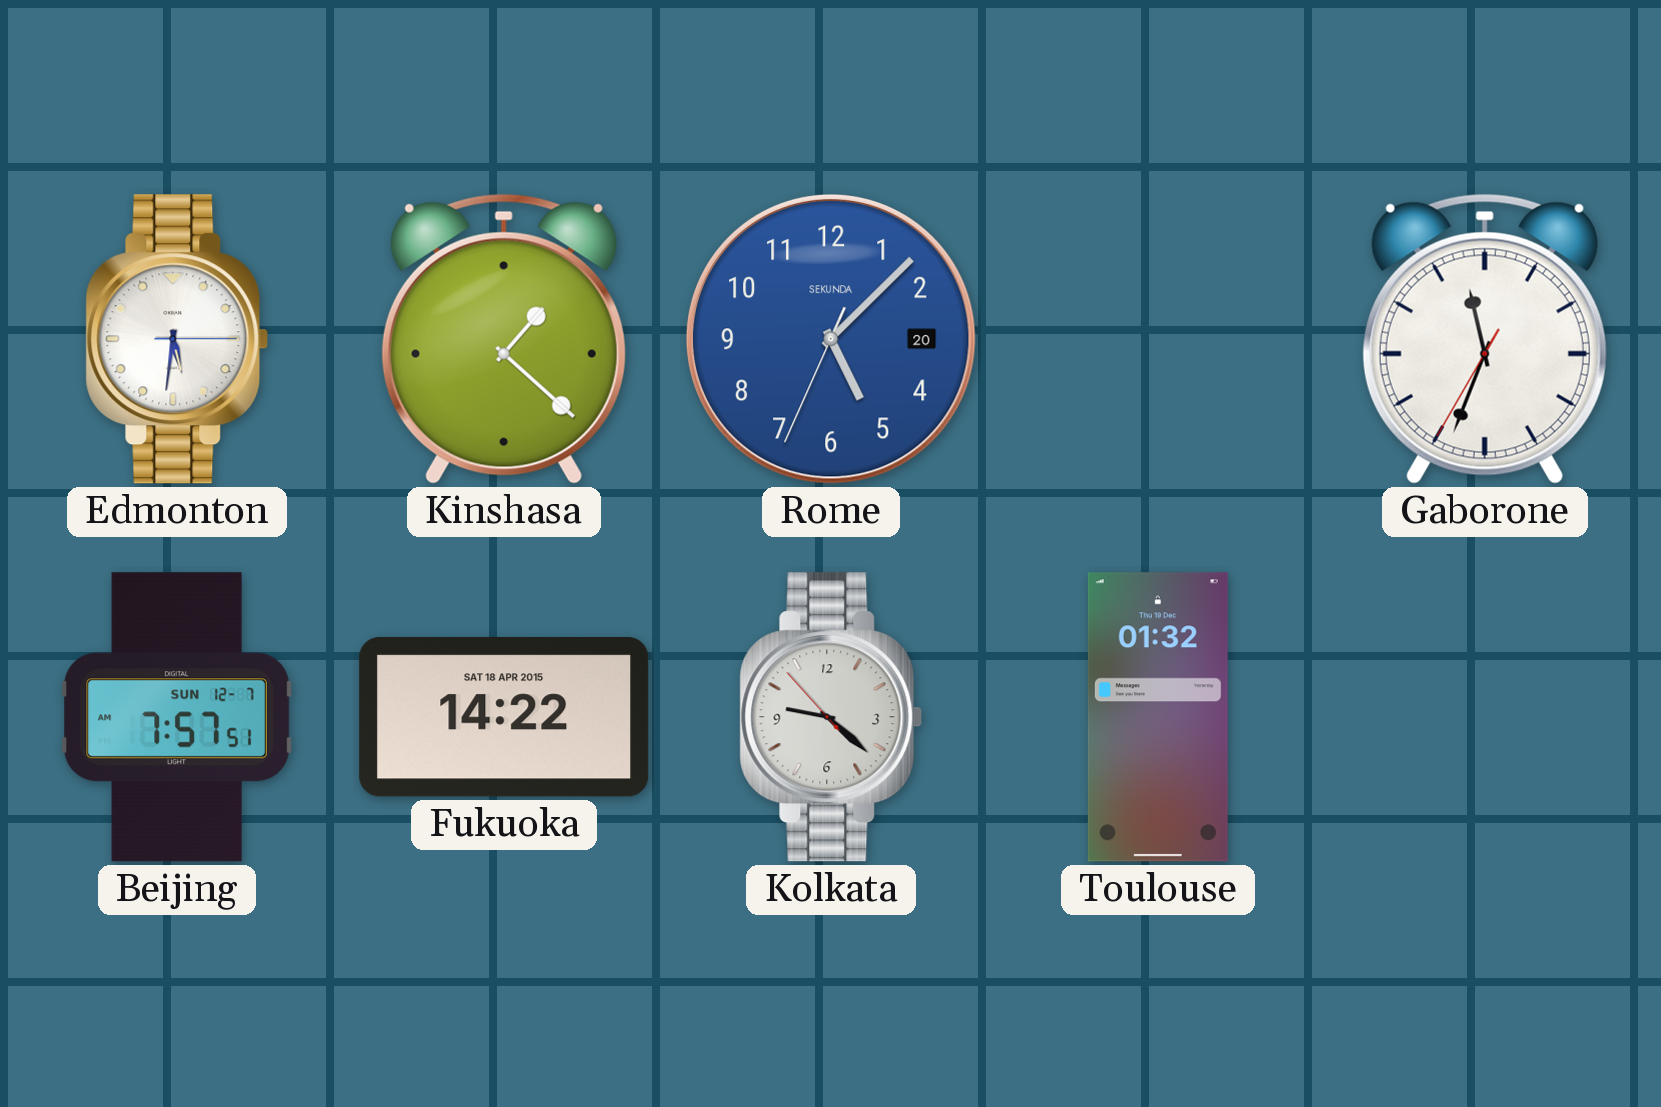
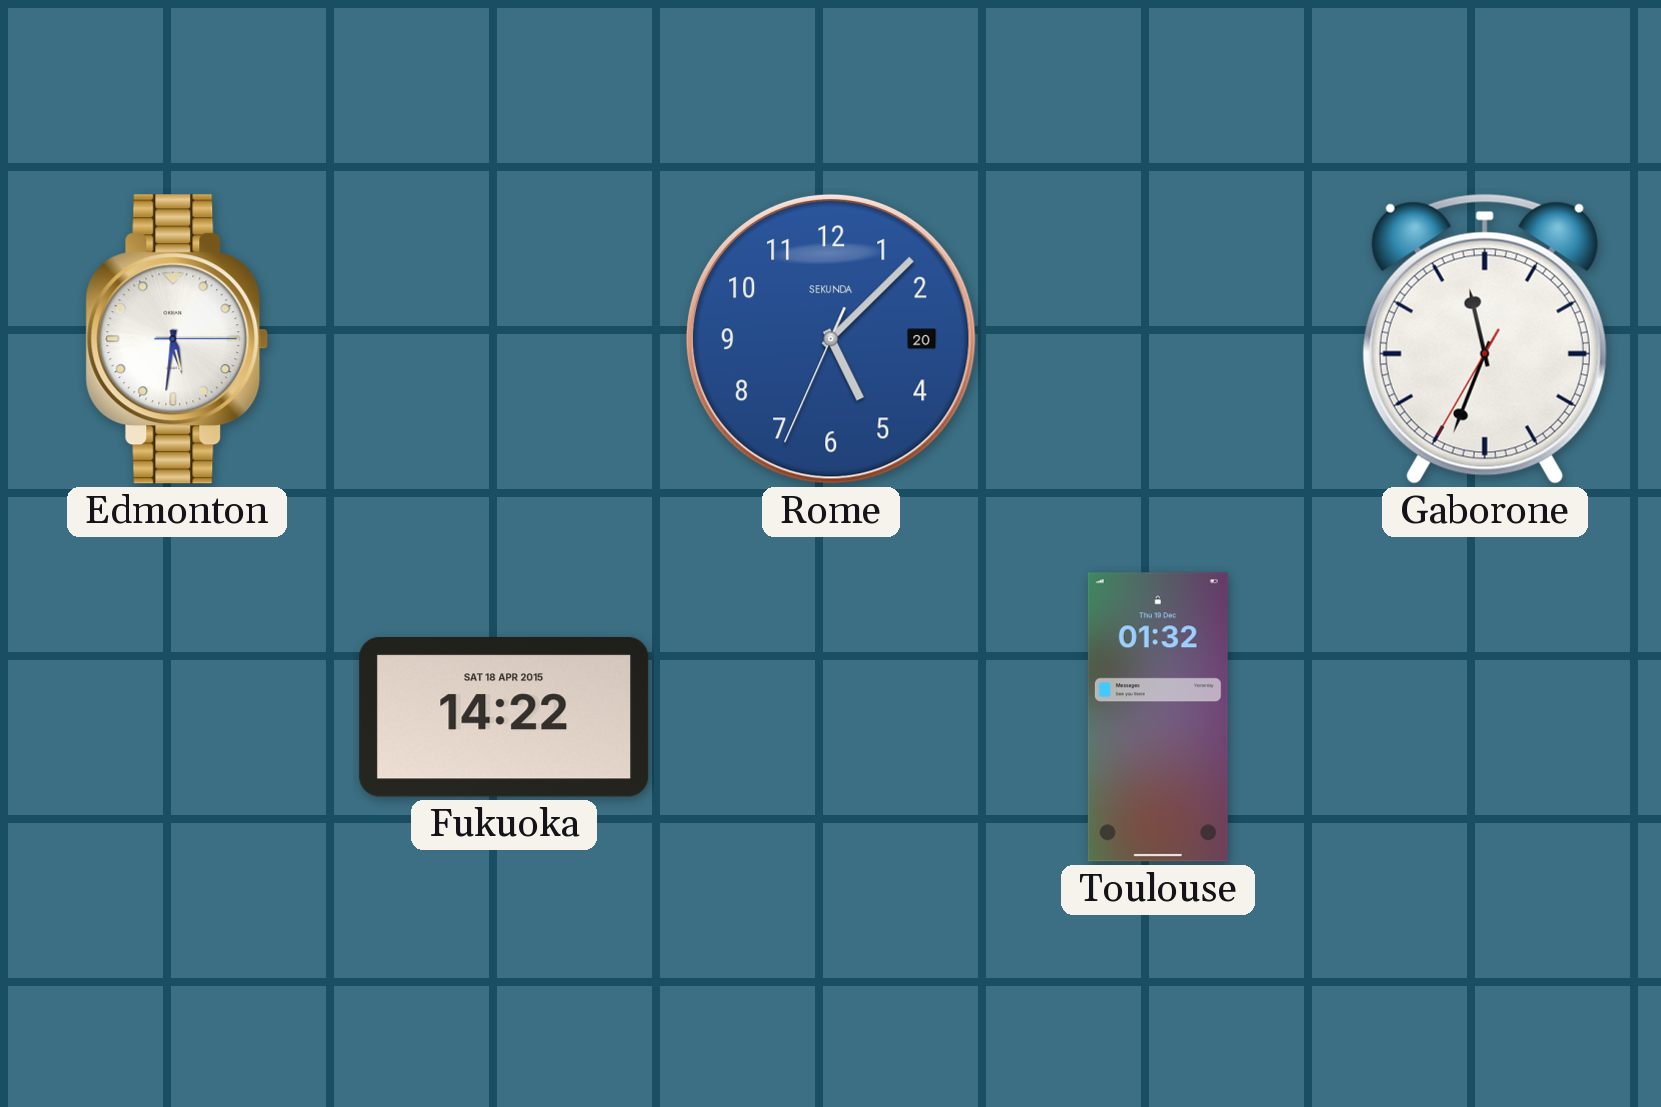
Kinshasa: 1:22 -> none
Beijing: 7:57 -> none
Kolkata: 9:21 -> none
